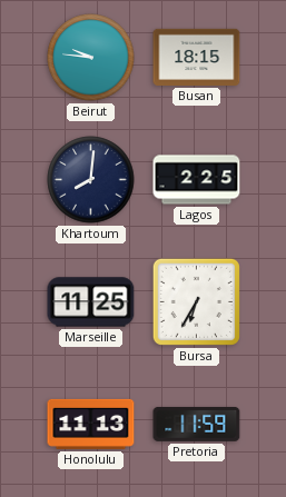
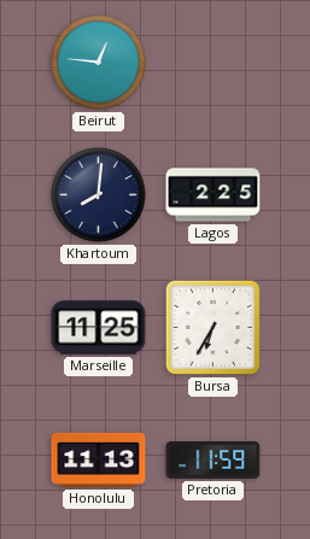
Beirut: 9:46 -> 12:46
Busan: 18:15 -> none
